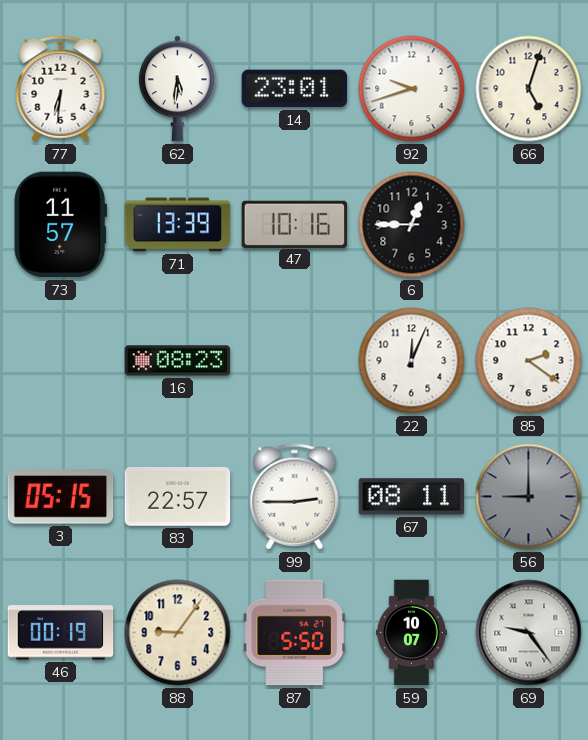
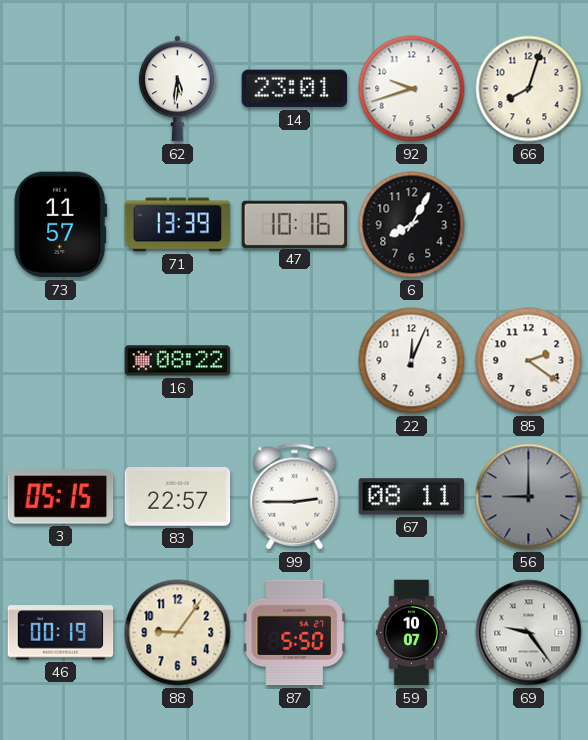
77: 6:31 -> none
66: 5:03 -> 8:03
6: 12:45 -> 8:05
16: 08:23 -> 08:22
